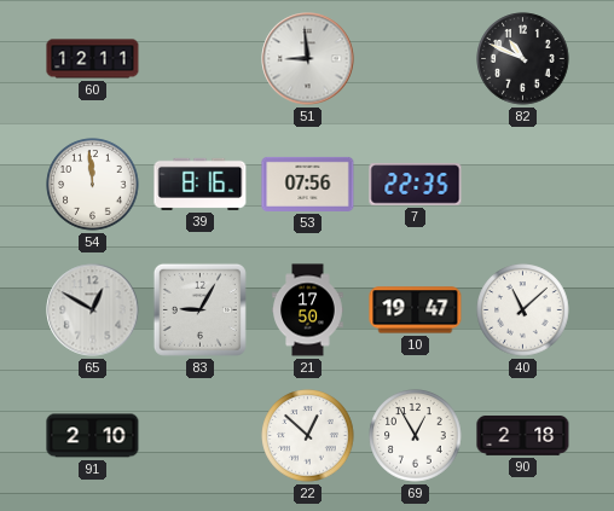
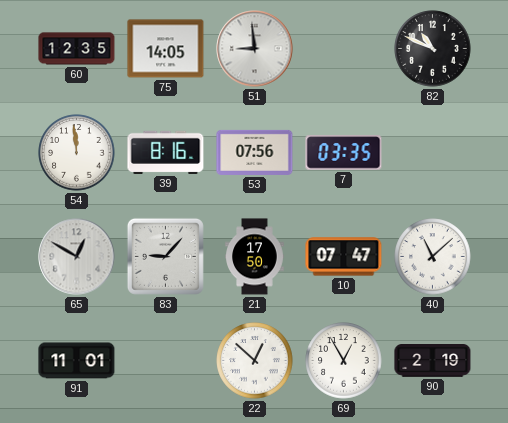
60: 12:11 -> 12:35
75: none -> 14:05
7: 22:35 -> 03:35
83: 9:05 -> 9:07
10: 19:47 -> 07:47
91: 2:10 -> 11:01
90: 2:18 -> 2:19
